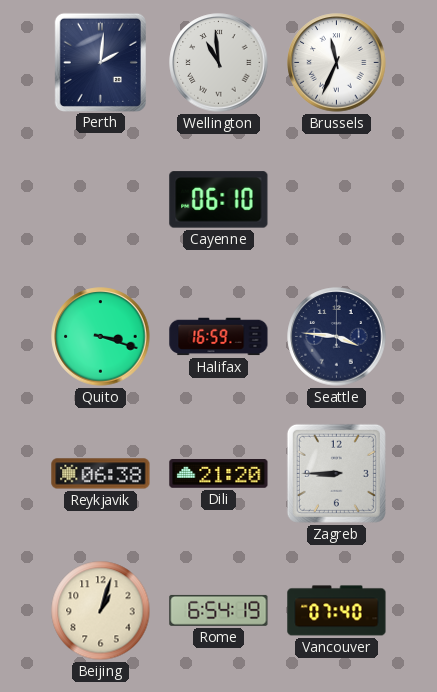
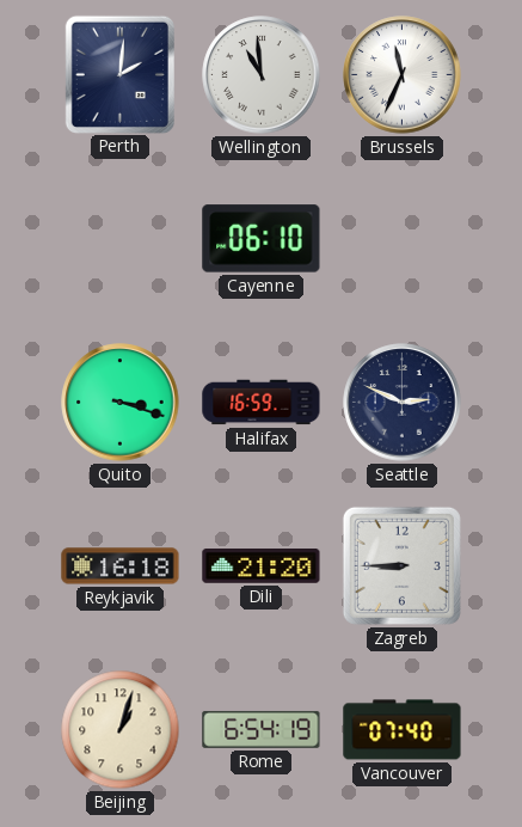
Seattle: 3:46 -> 2:49
Reykjavik: 06:38 -> 16:18
